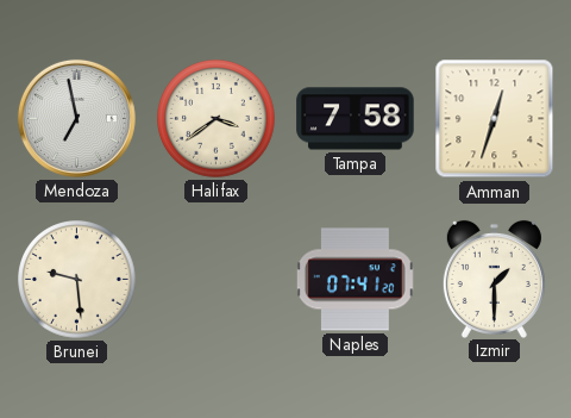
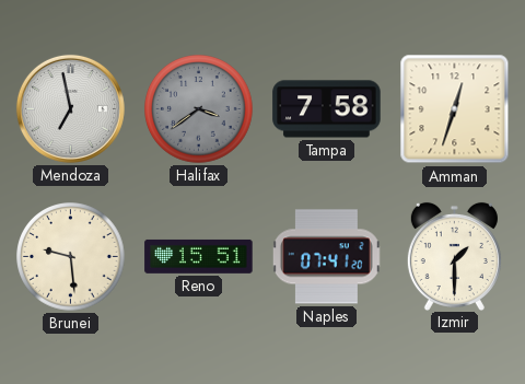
Halifax dial: cream -> grey
Reno: none -> 15:51
